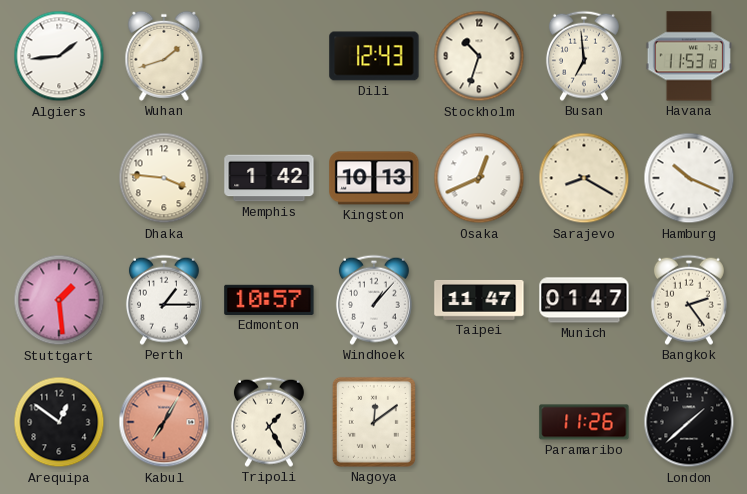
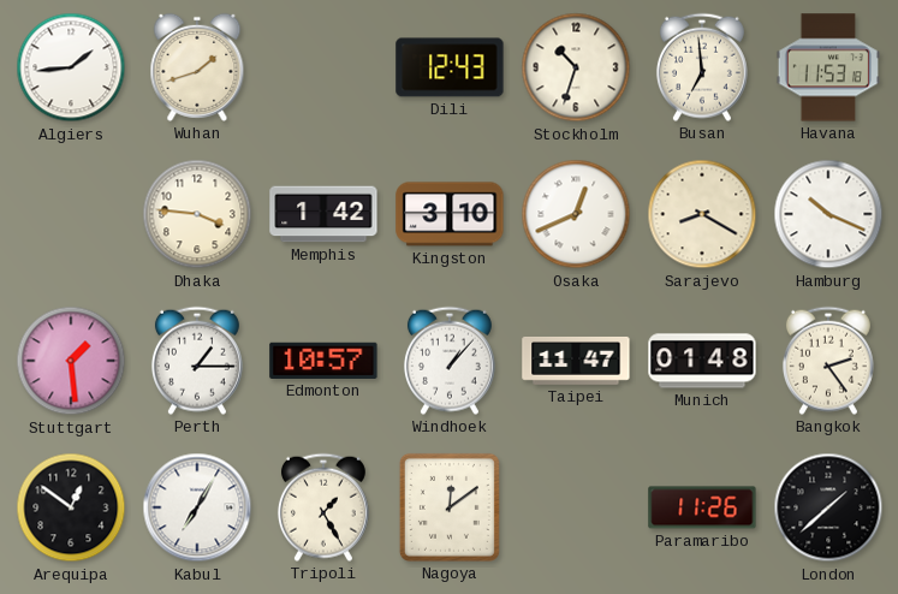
Kingston: 10:13 -> 3:10
Munich: 01:47 -> 01:48
Kabul dial: salmon -> white
